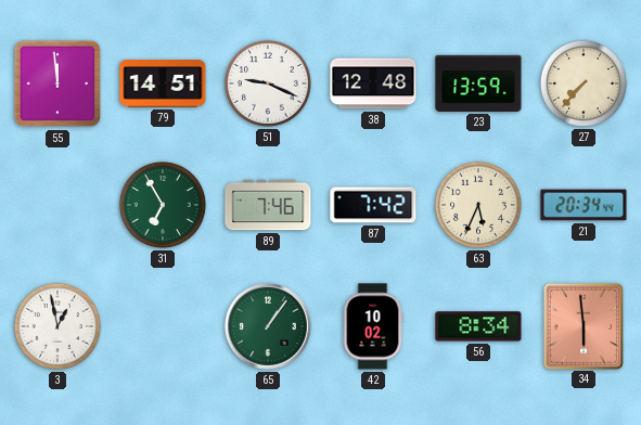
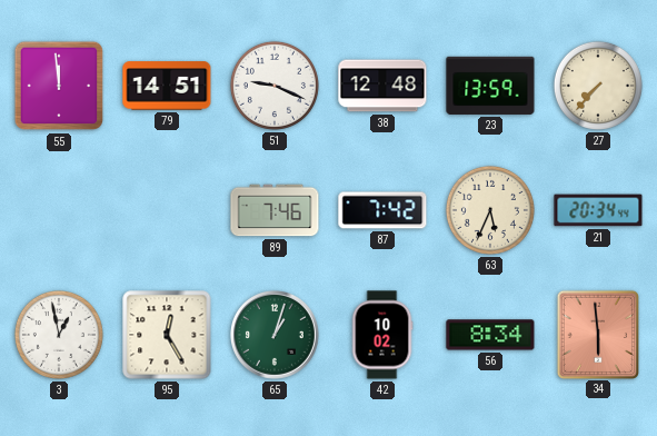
31: 6:55 -> none
95: none -> 12:25
65: 1:06 -> 1:03
